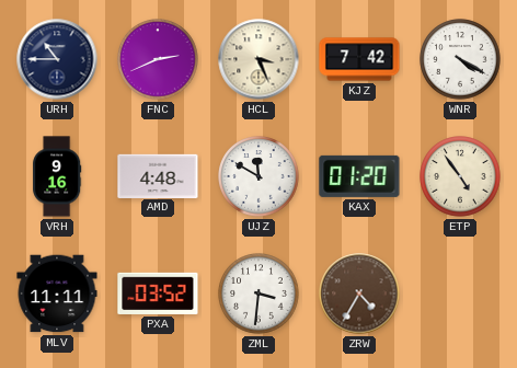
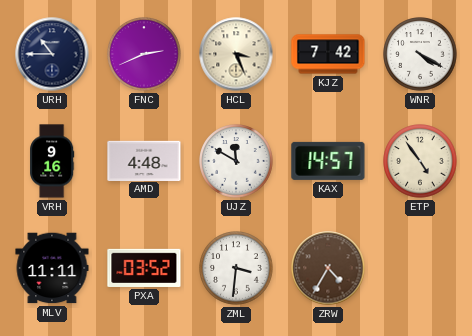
KAX: 01:20 -> 14:57
